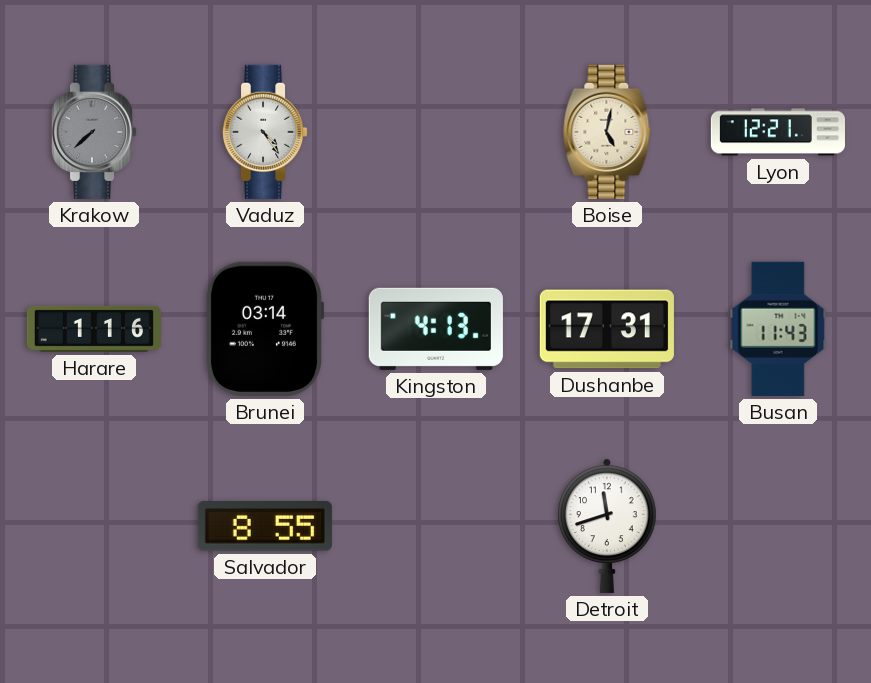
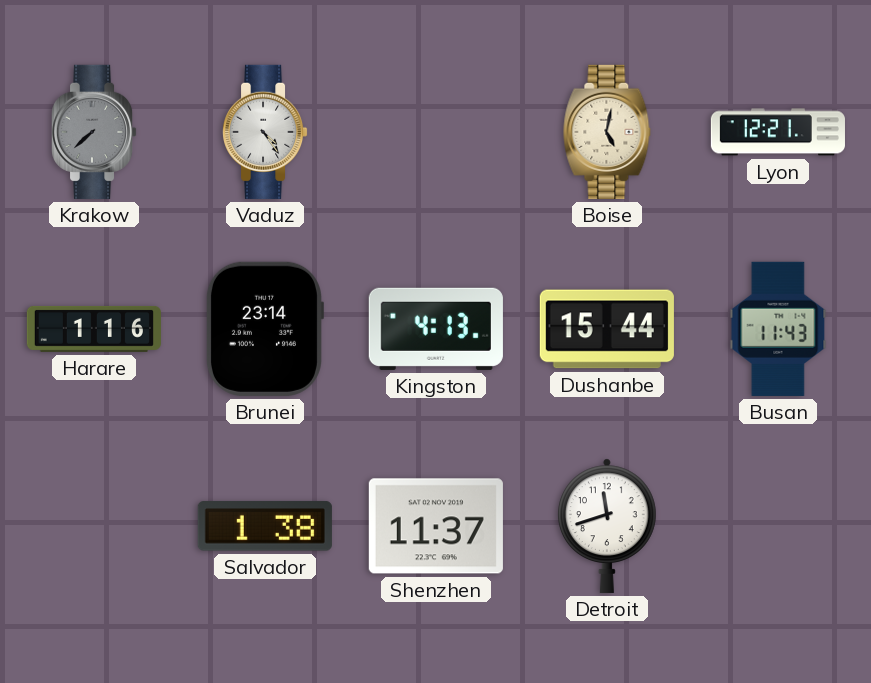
Brunei: 03:14 -> 23:14
Dushanbe: 17:31 -> 15:44
Salvador: 8:55 -> 1:38
Shenzhen: none -> 11:37
